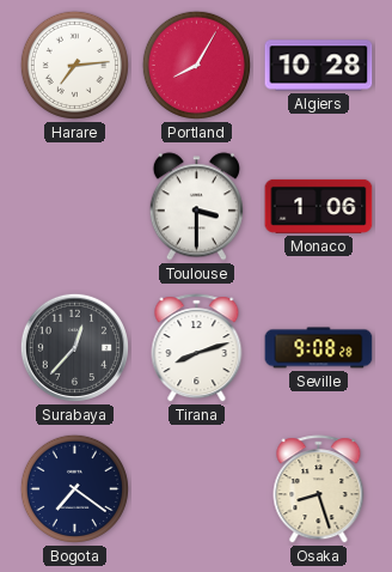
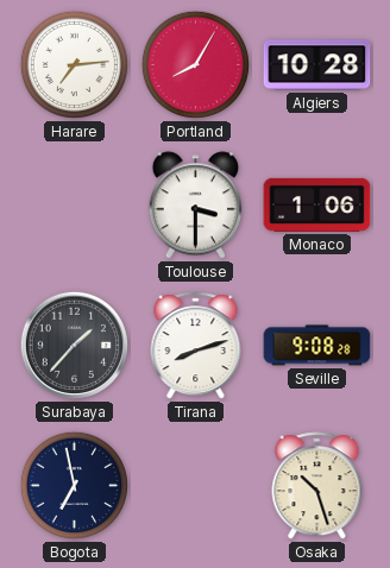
Surabaya: 12:37 -> 1:37
Bogota: 7:21 -> 6:58
Osaka: 8:27 -> 10:27
